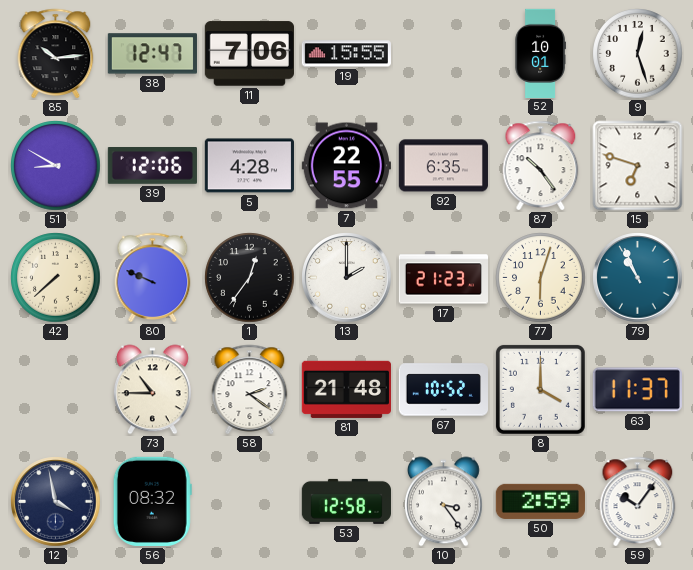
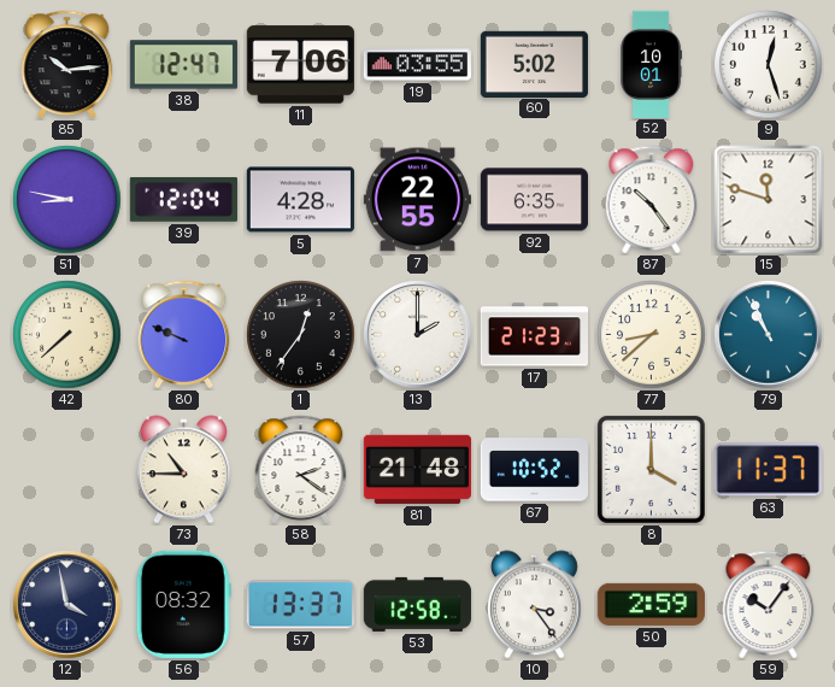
19: 15:55 -> 03:55
60: none -> 5:02
51: 8:50 -> 8:47
39: 12:06 -> 12:04
15: 6:48 -> 11:48
77: 6:03 -> 8:38
57: none -> 13:37
